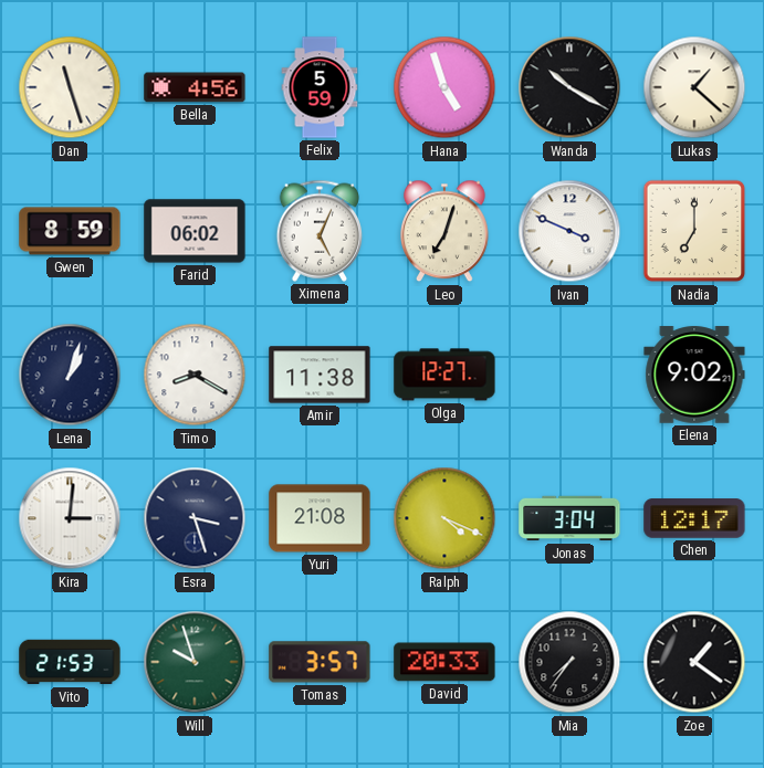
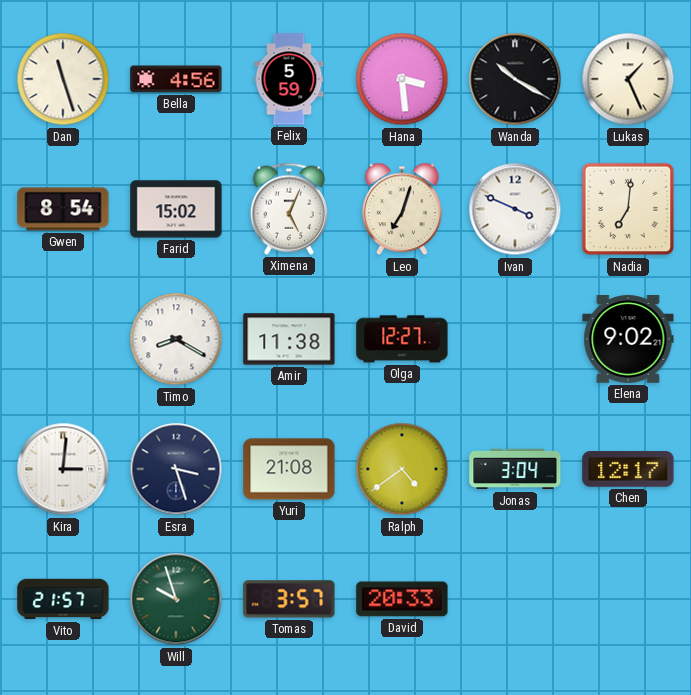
Hana: 4:57 -> 3:29
Lukas: 1:22 -> 1:26
Gwen: 8:59 -> 8:54
Farid: 06:02 -> 15:02
Nadia: 7:00 -> 7:01
Lena: 1:03 -> none
Ralph: 4:19 -> 4:39
Vito: 21:53 -> 21:57
Mia: 7:36 -> none
Zoe: 1:21 -> none
